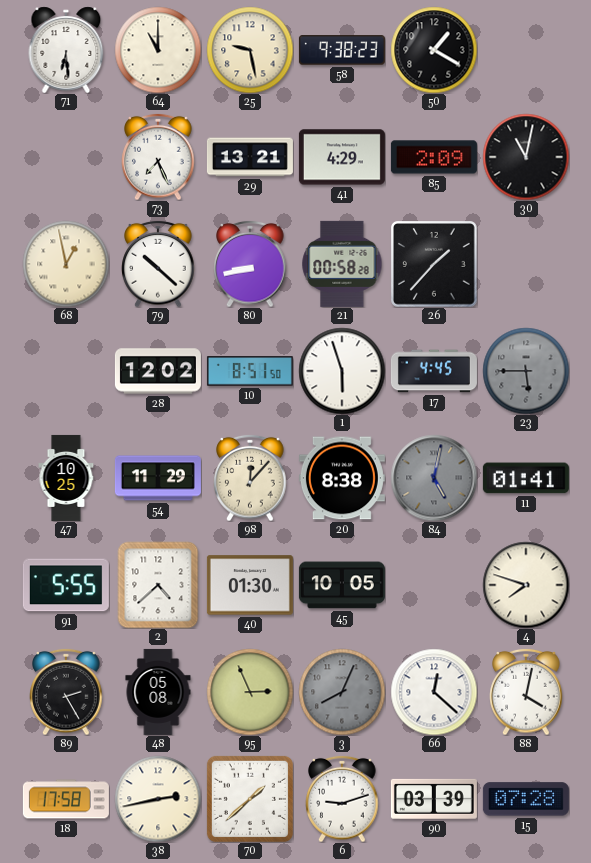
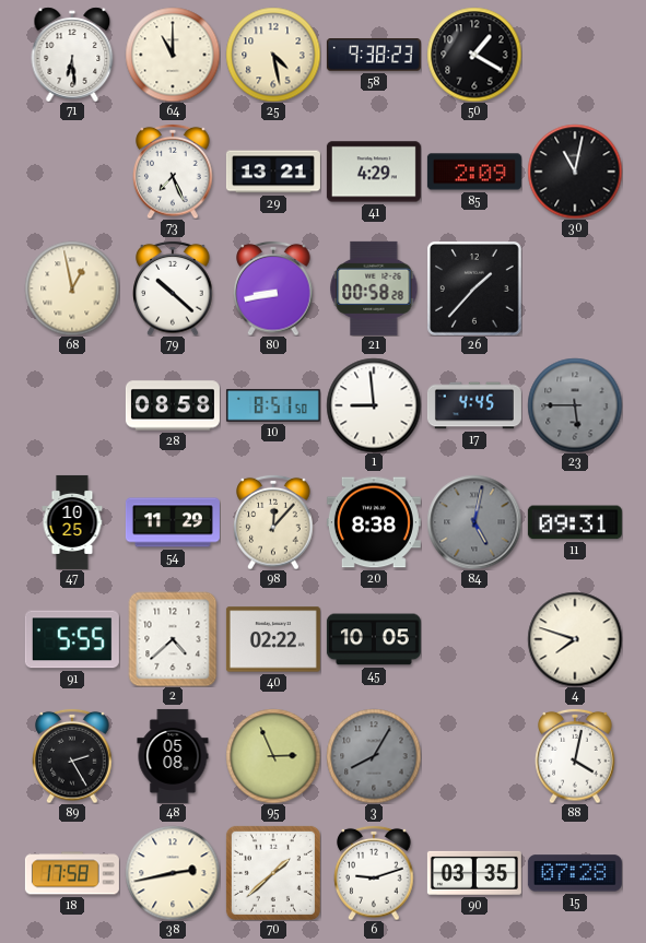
25: 9:28 -> 4:28
28: 12:02 -> 08:58
1: 5:57 -> 8:59
11: 01:41 -> 09:31
40: 01:30 -> 02:22
3: 8:04 -> 8:05
66: 12:22 -> none
90: 03:39 -> 03:35
